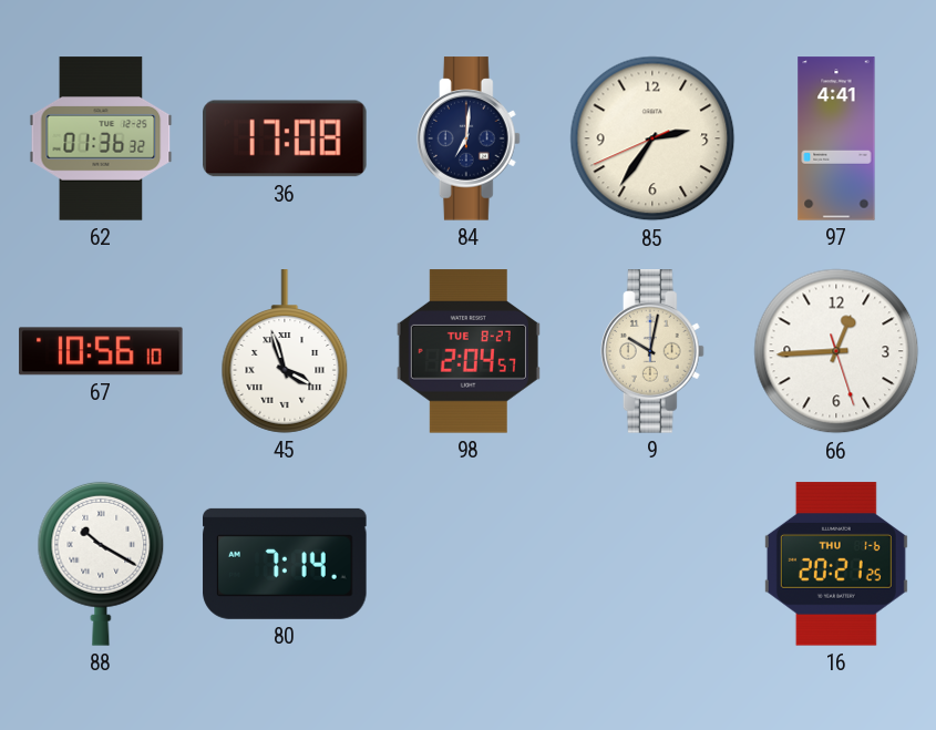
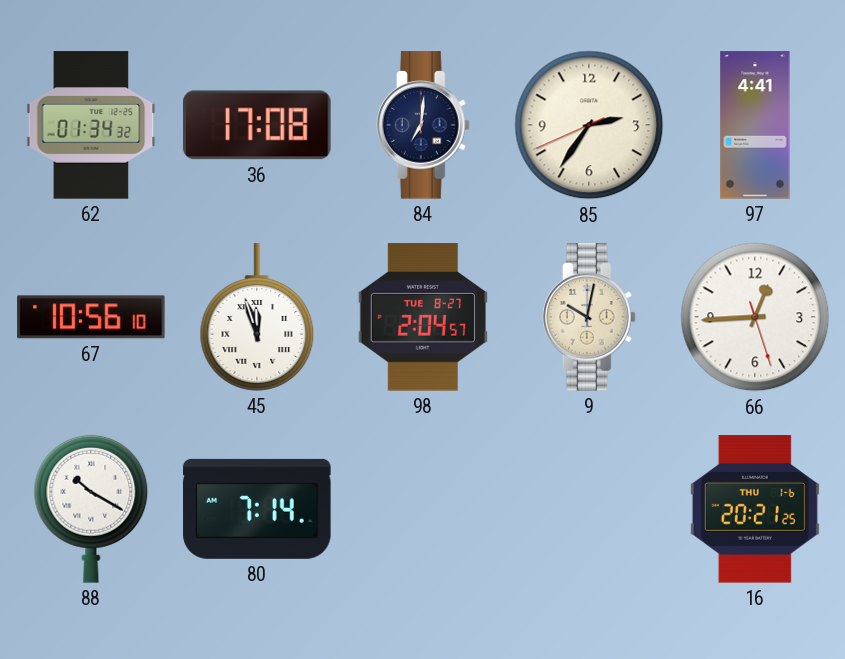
62: 01:36 -> 01:34
45: 3:57 -> 11:57
